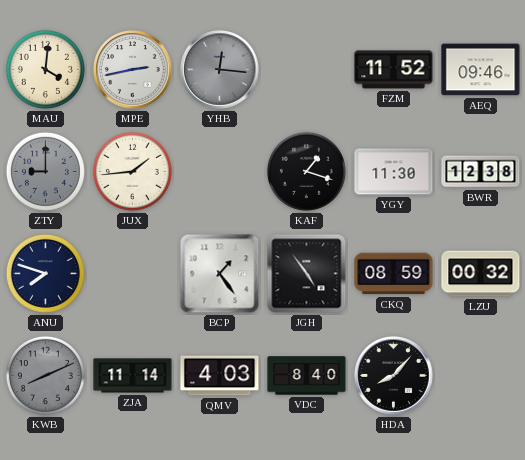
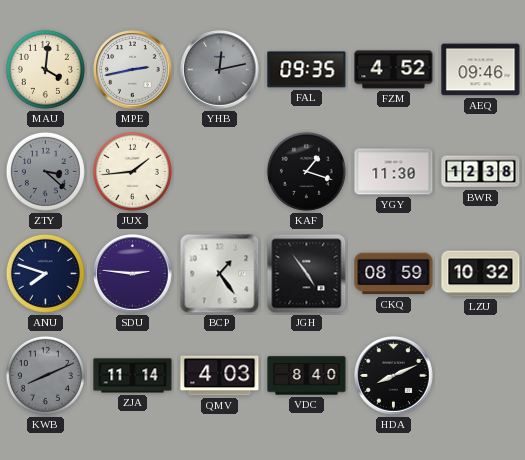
YHB: 12:16 -> 12:13
FAL: none -> 09:35
FZM: 11:52 -> 4:52
ZTY: 9:00 -> 3:22
SDU: none -> 2:46
LZU: 00:32 -> 10:32
HDA: 8:07 -> 8:11
